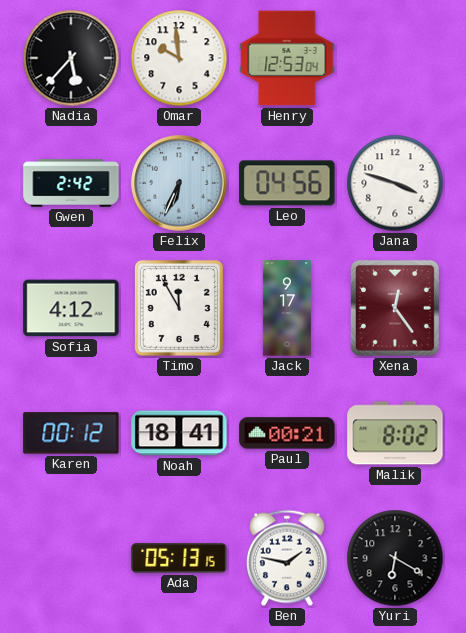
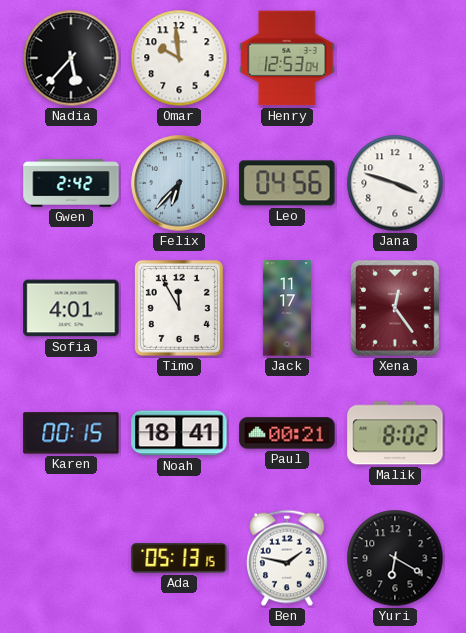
Felix: 6:34 -> 6:37
Sofia: 4:12 -> 4:01
Jack: 9:17 -> 11:17
Karen: 00:12 -> 00:15
